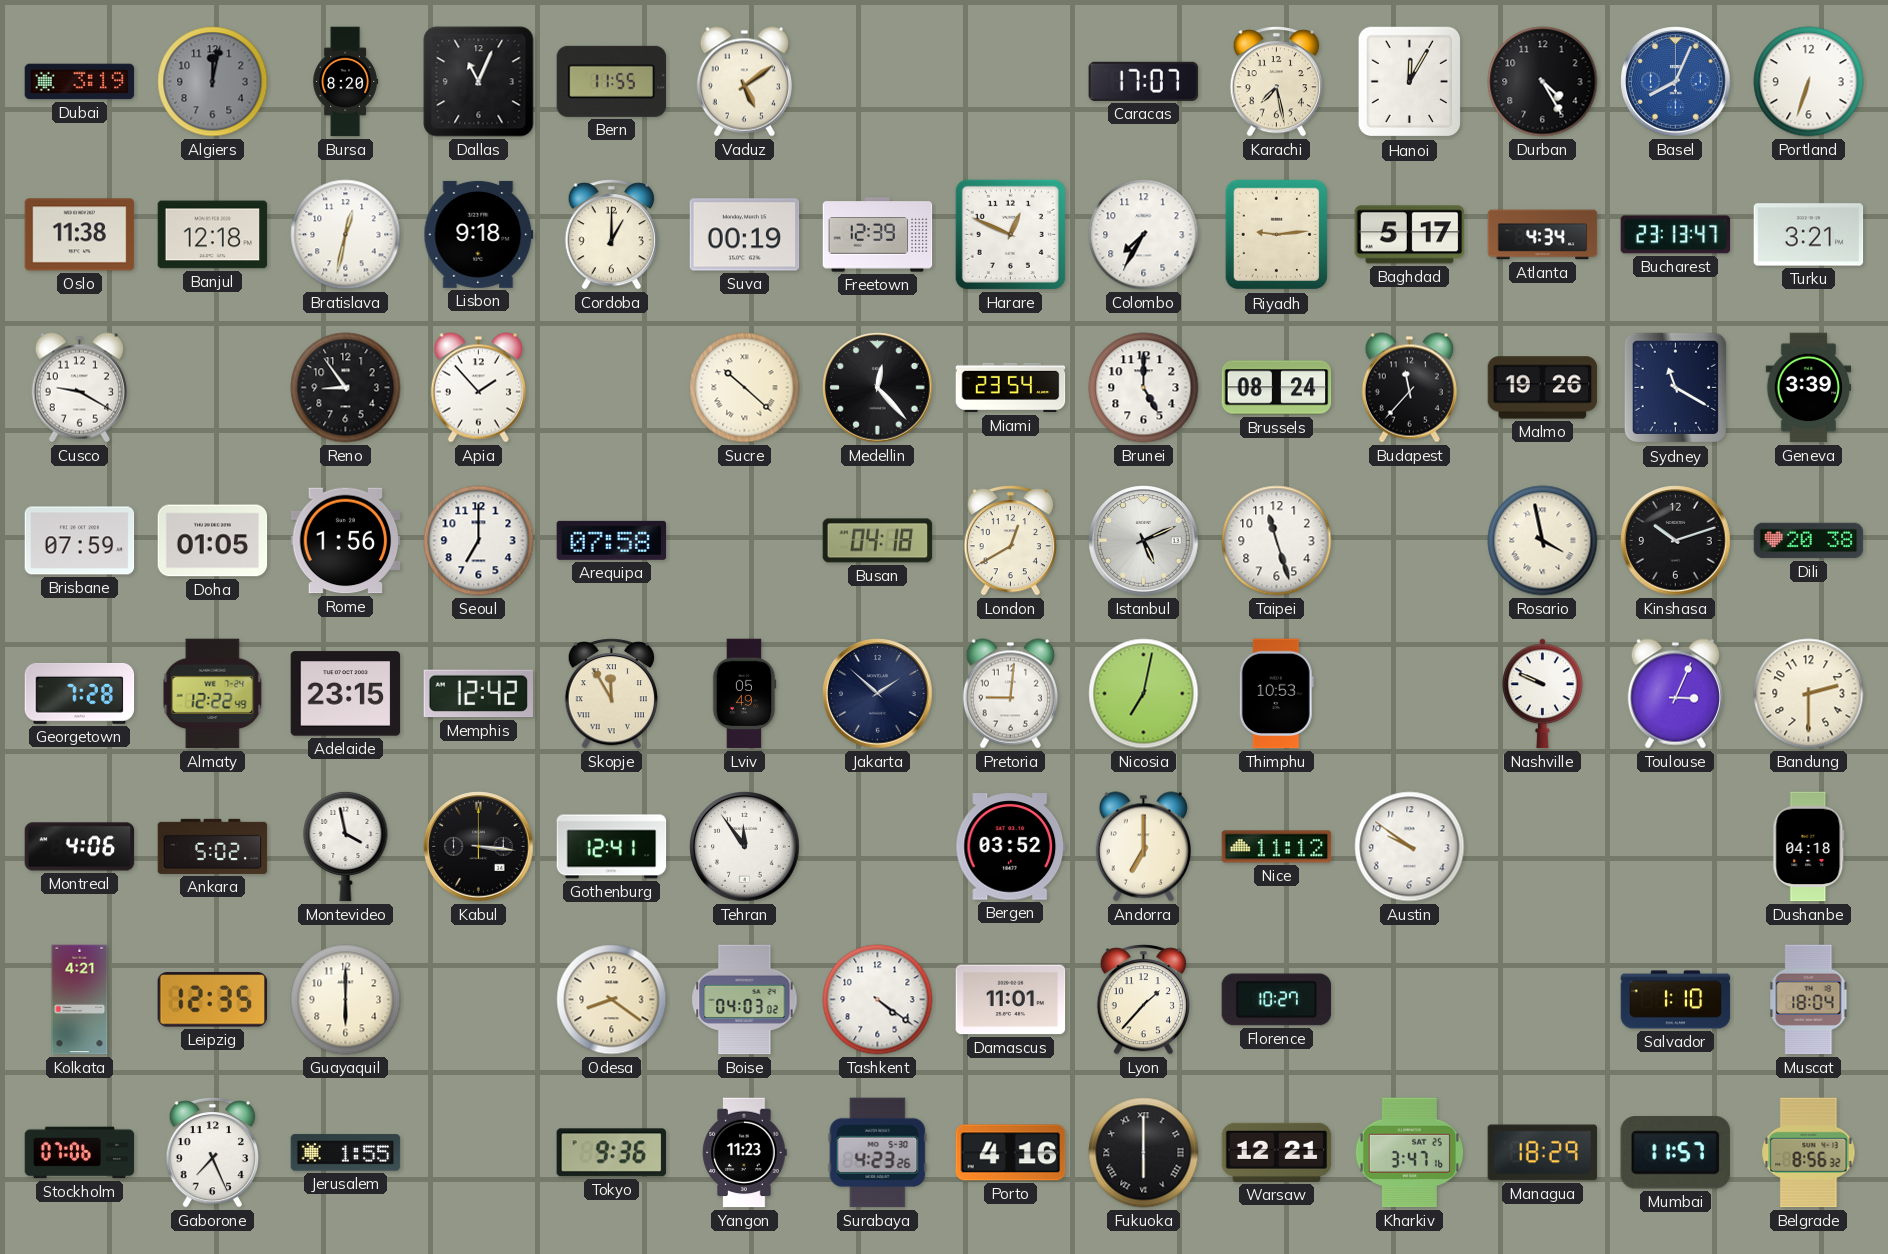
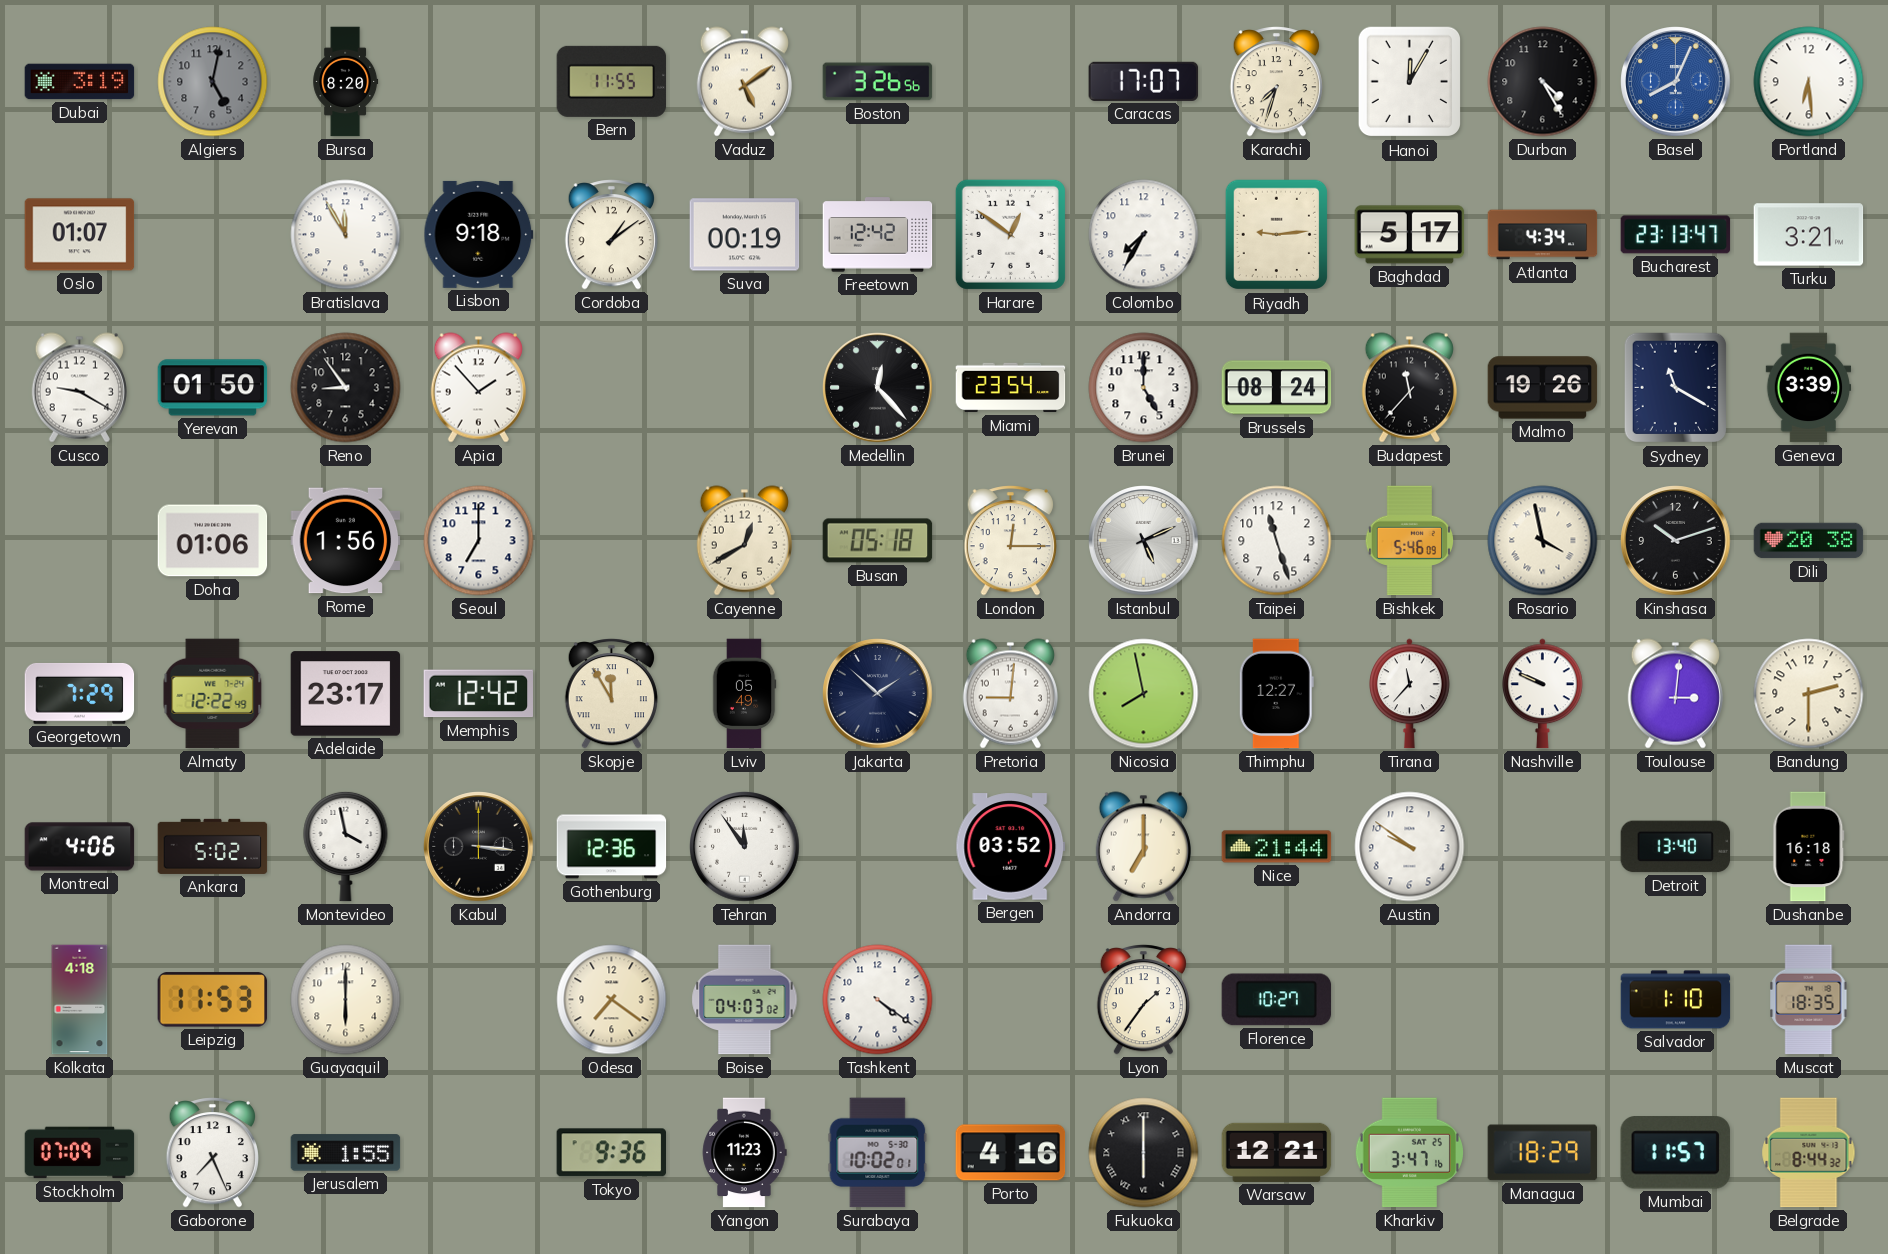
Algiers: 12:02 -> 5:02
Dallas: 11:04 -> none
Boston: none -> 3:26
Karachi: 7:28 -> 7:33
Portland: 6:33 -> 6:29
Oslo: 11:38 -> 01:07
Banjul: 12:18 -> none
Bratislava: 12:32 -> 11:55
Cordoba: 1:00 -> 1:09
Freetown: 12:39 -> 12:42
Harare: 12:49 -> 12:51
Yerevan: none -> 01:50
Sucre: 10:22 -> none
Brisbane: 07:59 -> none
Doha: 01:05 -> 01:06
Arequipa: 07:58 -> none
Cayenne: none -> 12:40
Busan: 04:18 -> 05:18
London: 12:40 -> 12:15
Bishkek: none -> 5:46
Georgetown: 7:28 -> 7:29
Adelaide: 23:15 -> 23:17
Nicosia: 7:02 -> 7:58
Thimphu: 10:53 -> 12:27
Tirana: none -> 11:37
Toulouse: 3:04 -> 3:01
Gothenburg: 12:41 -> 12:36
Nice: 11:12 -> 21:44
Detroit: none -> 13:40
Dushanbe: 04:18 -> 16:18
Kolkata: 4:21 -> 4:18
Leipzig: 12:35 -> 11:53
Odesa: 8:21 -> 7:21
Damascus: 11:01 -> none
Lyon: 1:37 -> 1:36
Muscat: 18:04 -> 18:35
Stockholm: 07:06 -> 07:09
Surabaya: 4:23 -> 10:02
Belgrade: 8:56 -> 8:44
